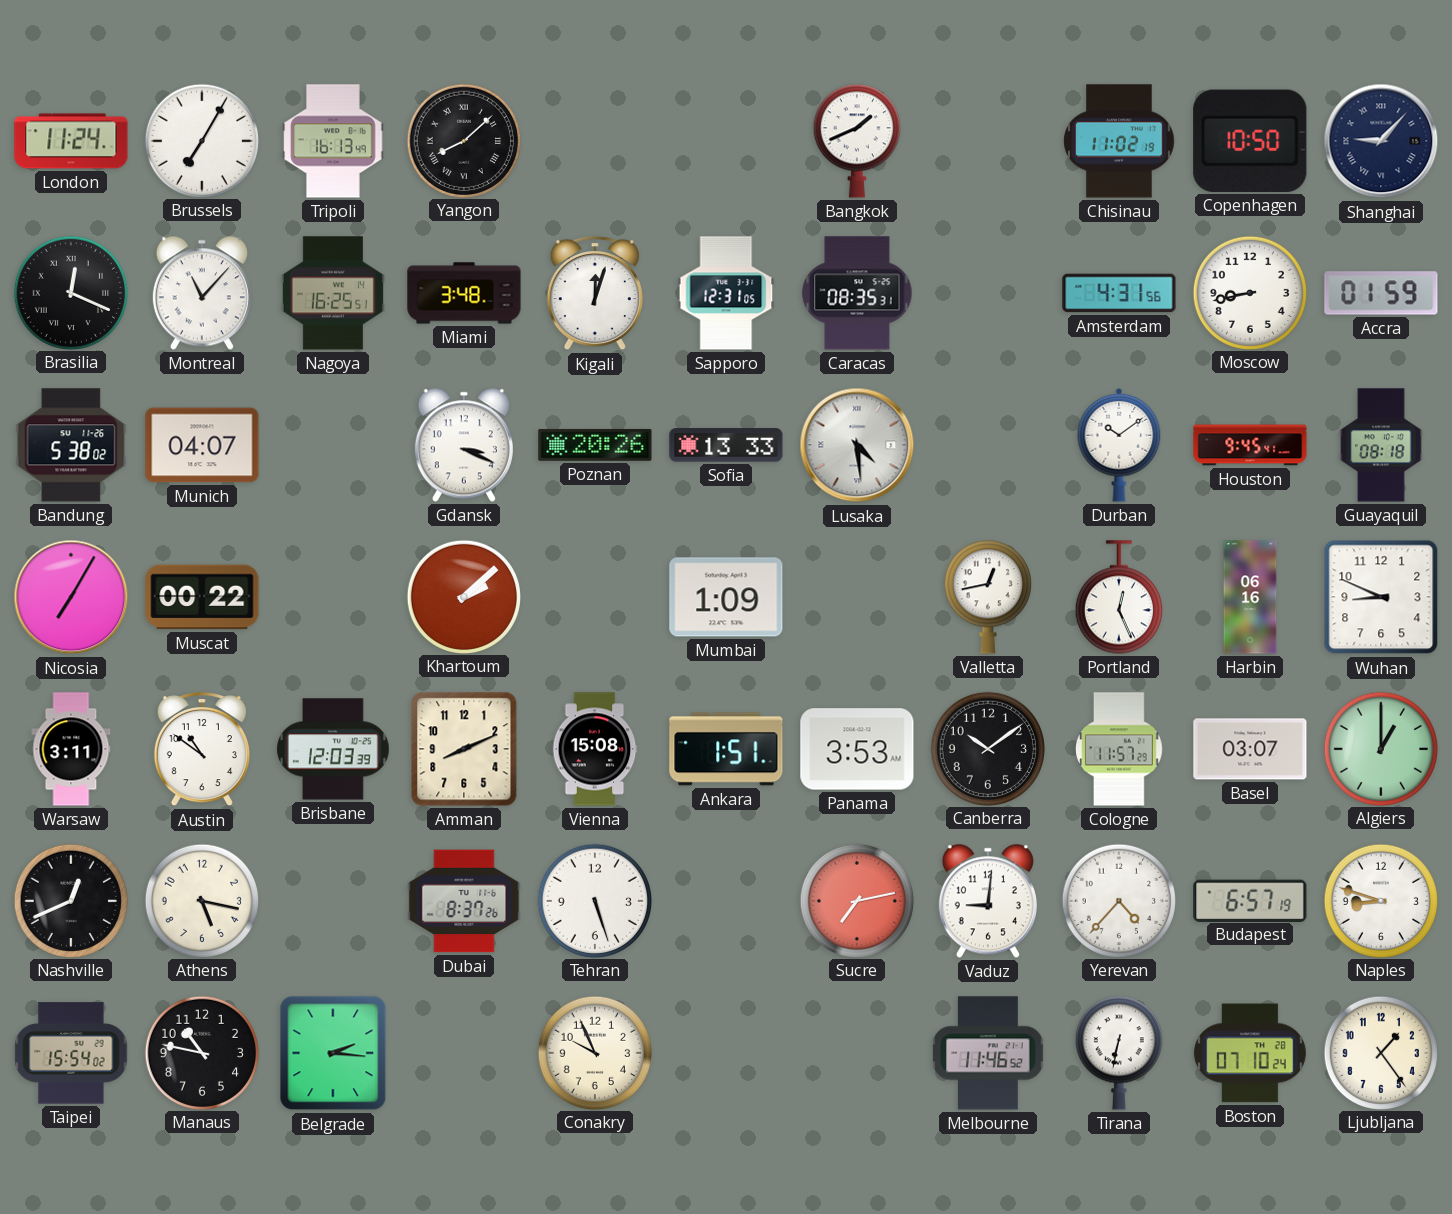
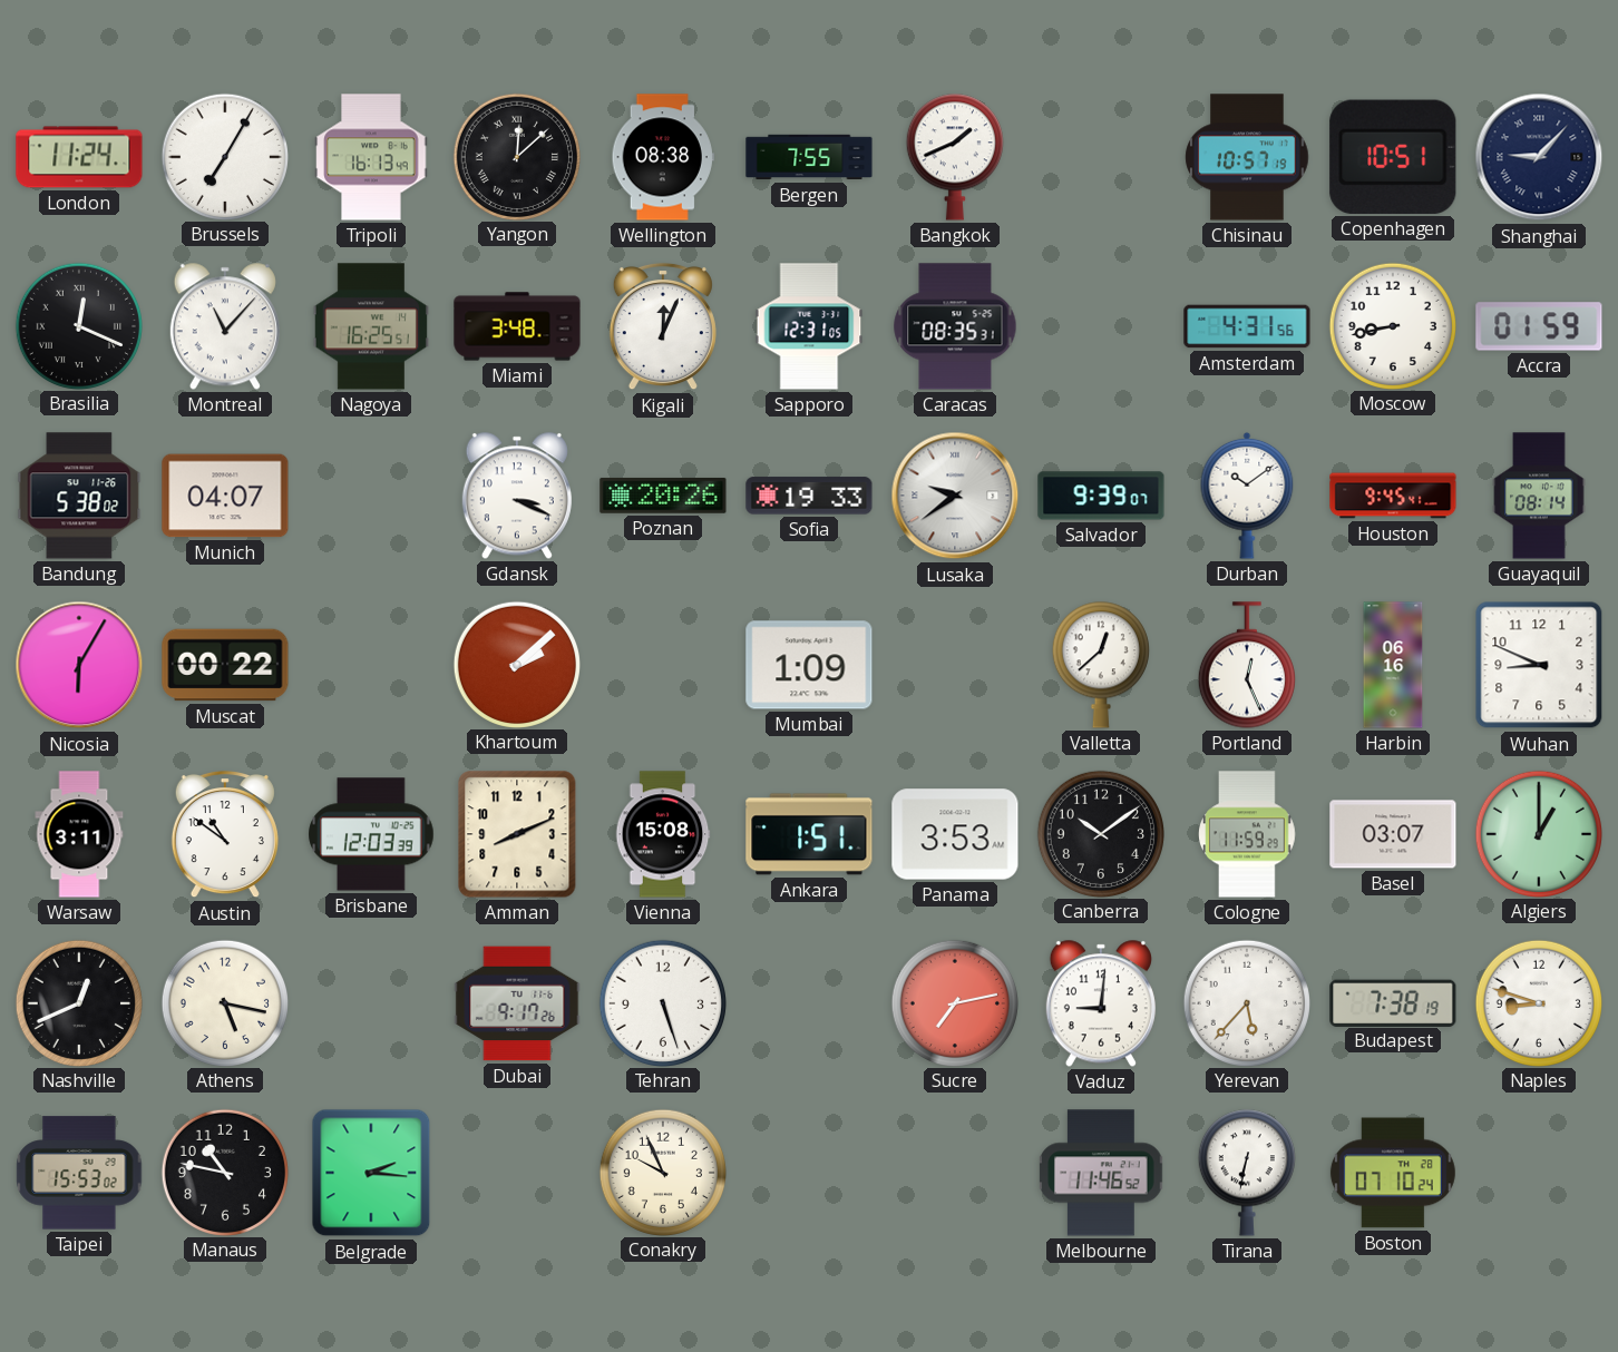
Yangon: 8:08 -> 12:08
Wellington: none -> 08:38
Bergen: none -> 7:55
Chisinau: 11:02 -> 10:57
Copenhagen: 10:50 -> 10:51
Kigali: 12:03 -> 12:04
Sofia: 13:33 -> 19:33
Lusaka: 4:29 -> 9:39
Salvador: none -> 9:39
Guayaquil: 08:18 -> 08:14
Nicosia: 7:05 -> 6:05
Valletta: 12:43 -> 12:38
Cologne: 11:57 -> 11:59
Dubai: 8:37 -> 9:17
Yerevan: 4:37 -> 5:37
Budapest: 6:57 -> 7:38
Taipei: 15:54 -> 15:53
Ljubljana: 1:24 -> none
